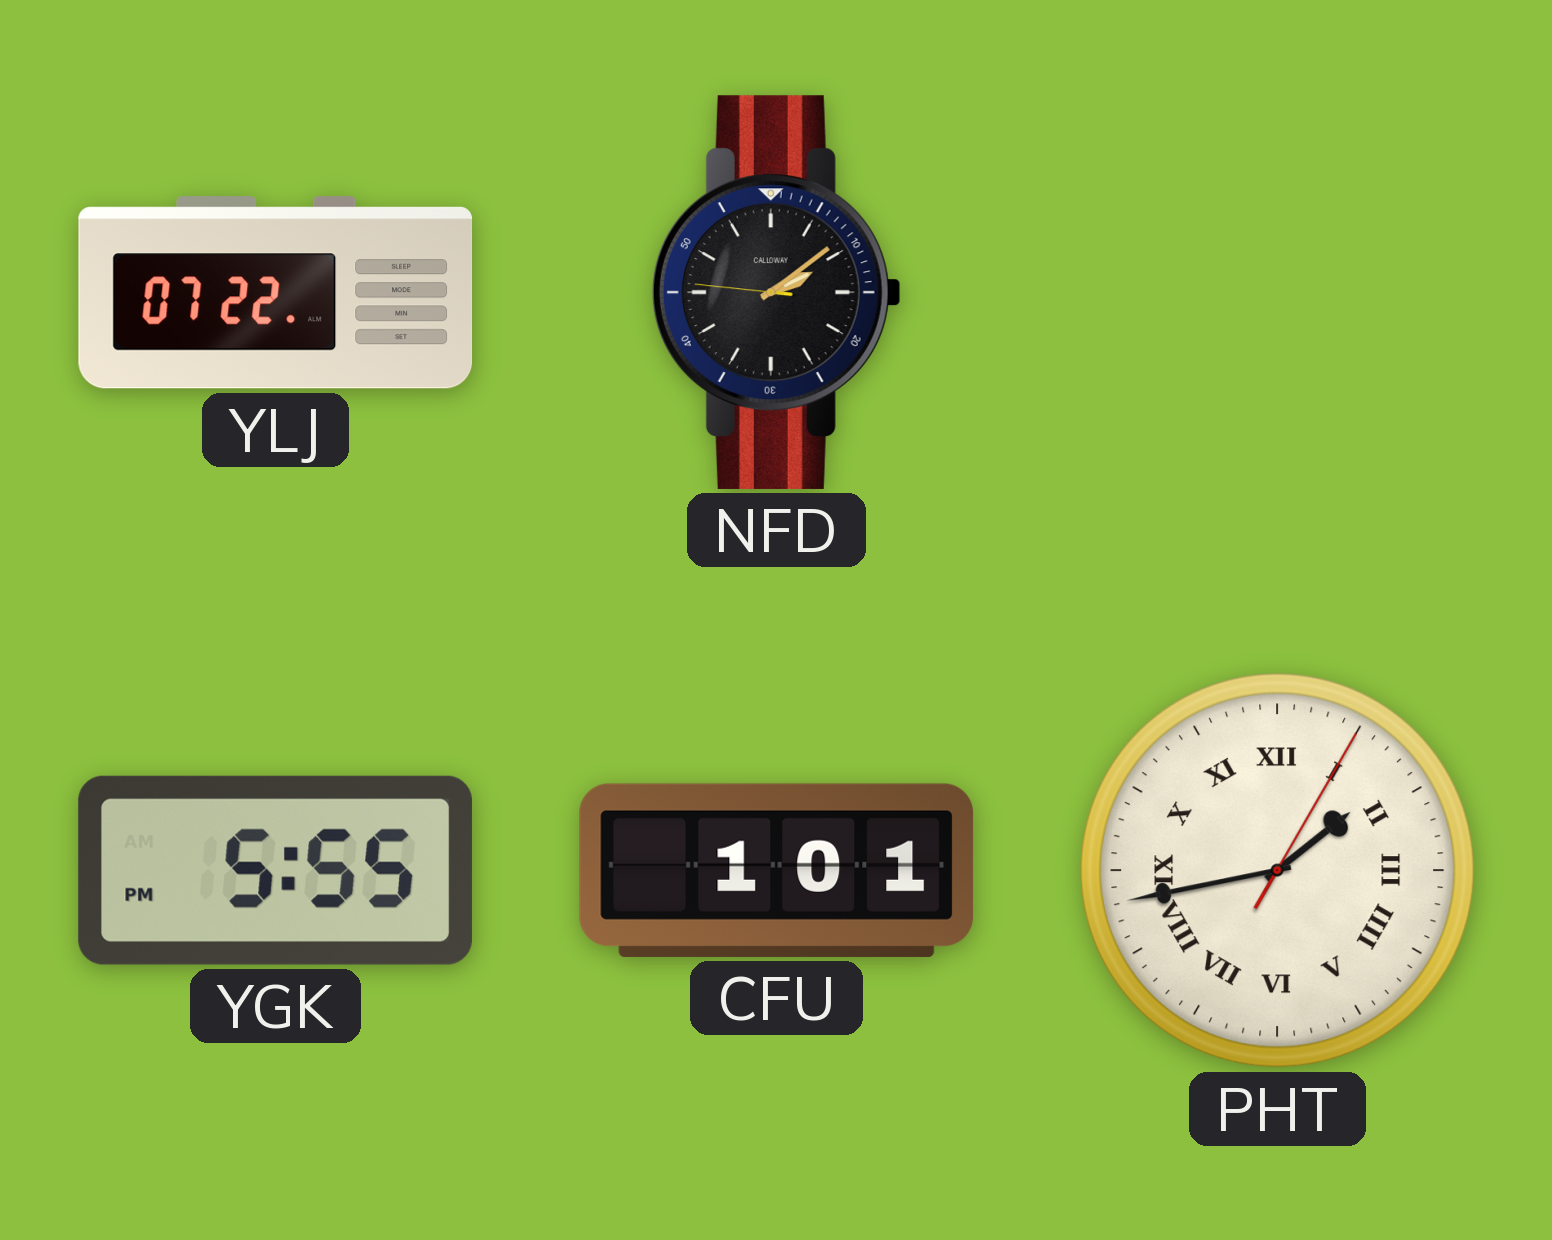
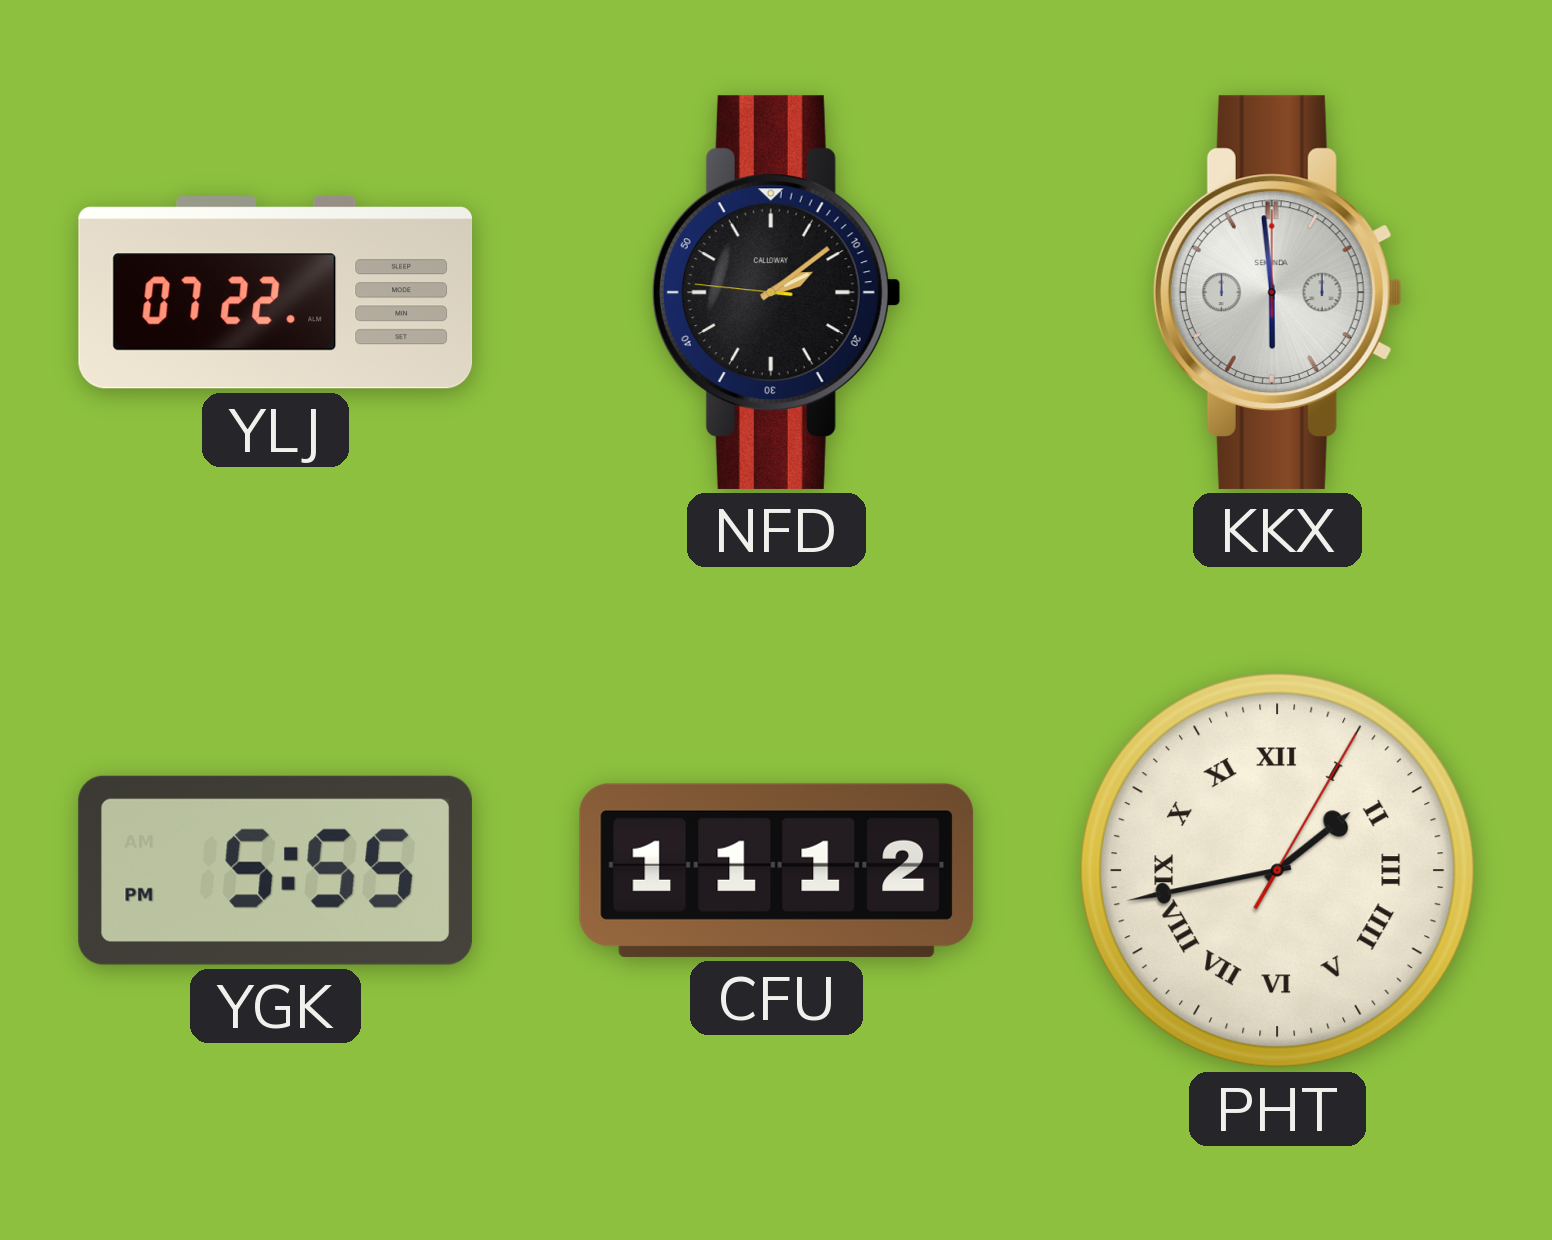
KKX: none -> 5:59
CFU: 1:01 -> 11:12
